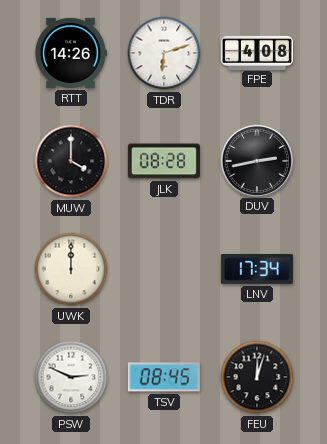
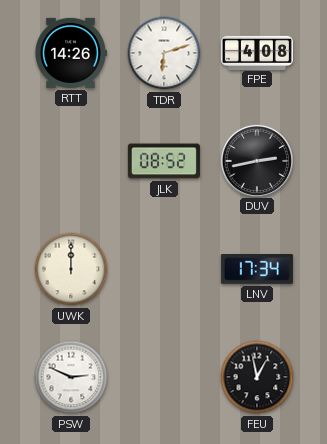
MUW: 4:00 -> none
JLK: 08:28 -> 08:52
TSV: 08:45 -> none
FEU: 12:03 -> 12:58
